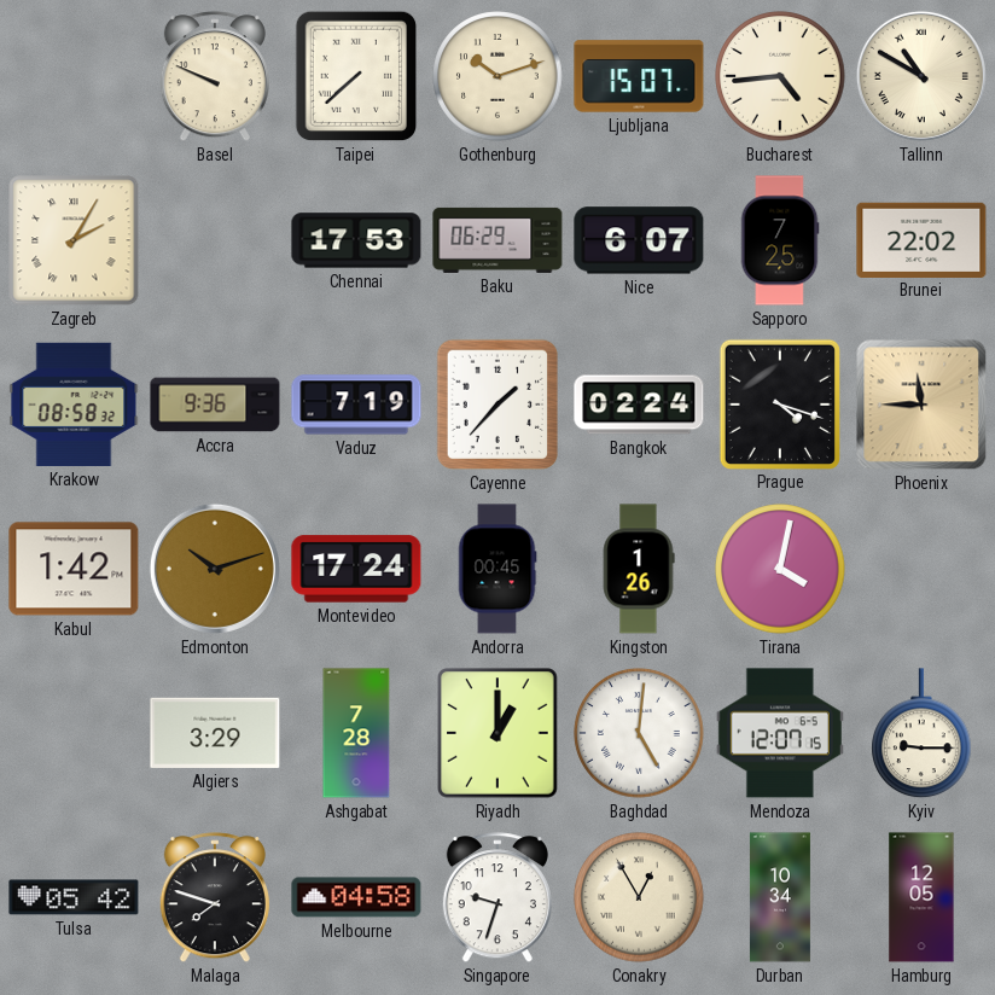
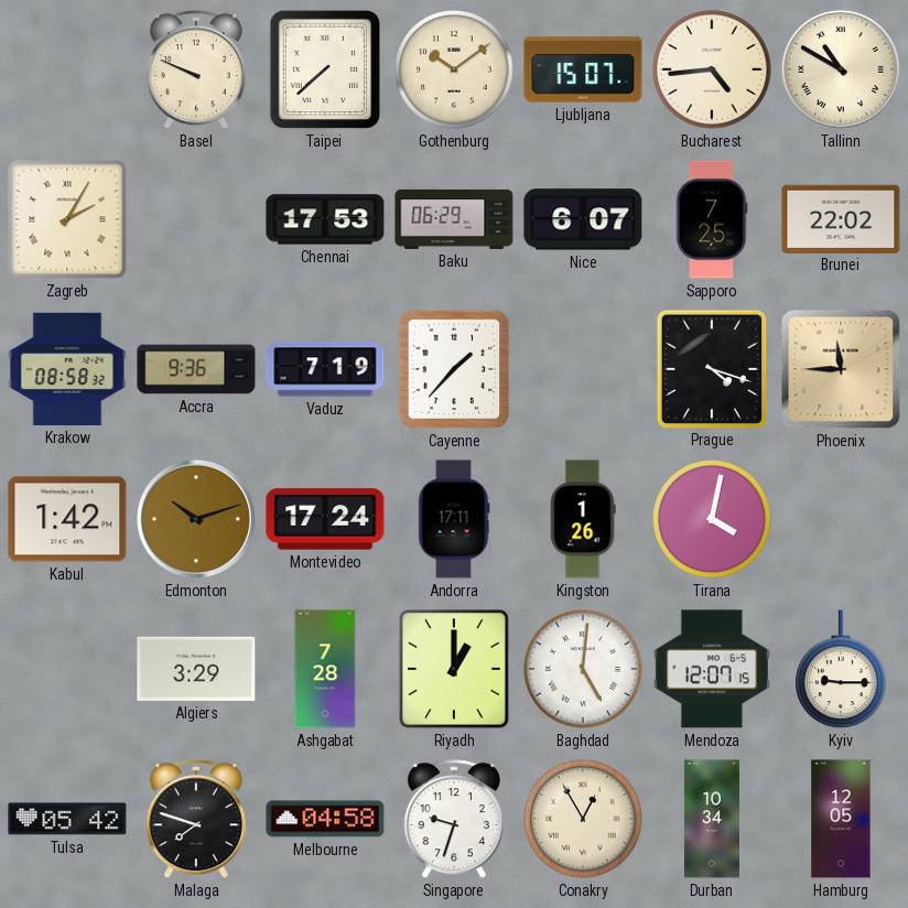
Gothenburg: 10:12 -> 10:09
Bangkok: 02:24 -> none
Andorra: 00:45 -> 17:11
